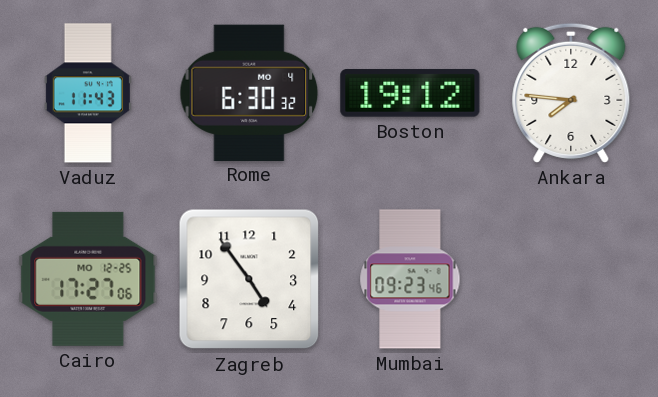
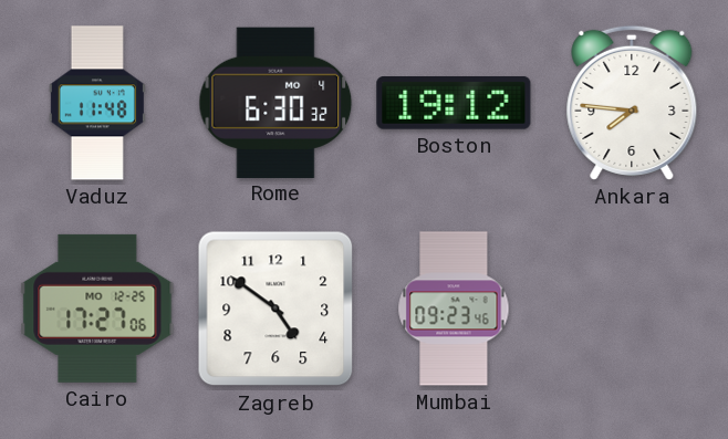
Vaduz: 11:43 -> 11:48
Zagreb: 4:54 -> 4:51
